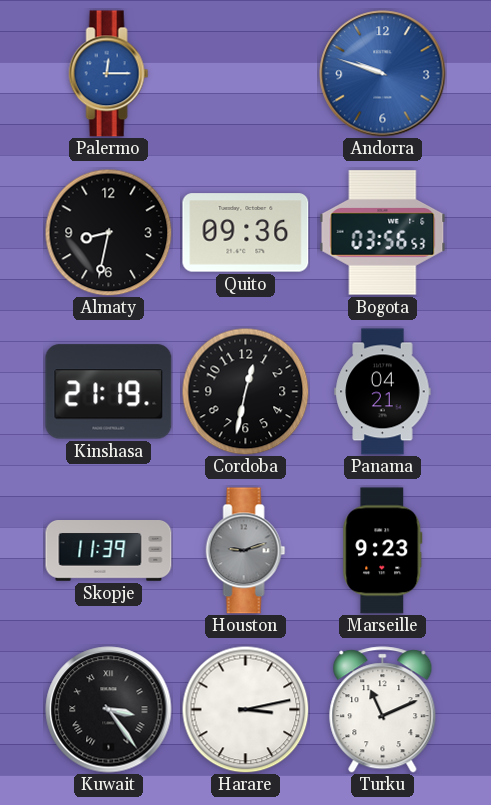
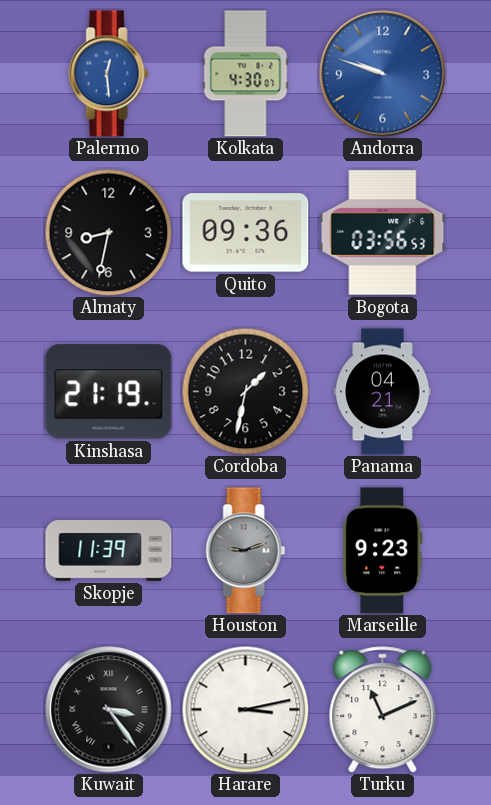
Palermo: 12:15 -> 12:29
Kolkata: none -> 4:30
Cordoba: 12:32 -> 1:32
